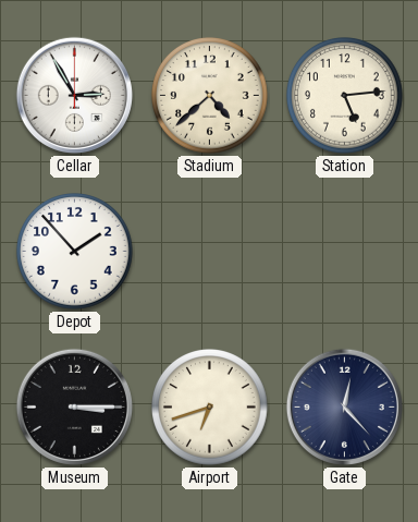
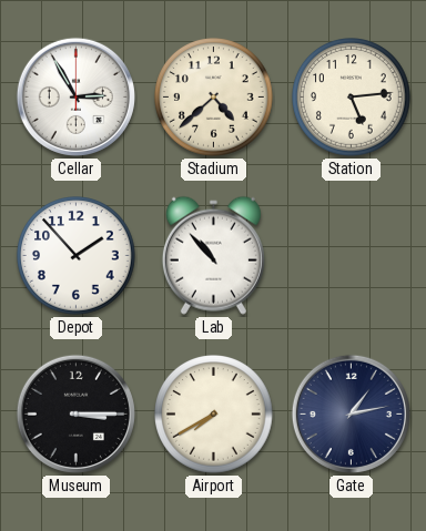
Lab: none -> 10:53
Airport: 6:42 -> 7:40
Gate: 12:23 -> 1:13
